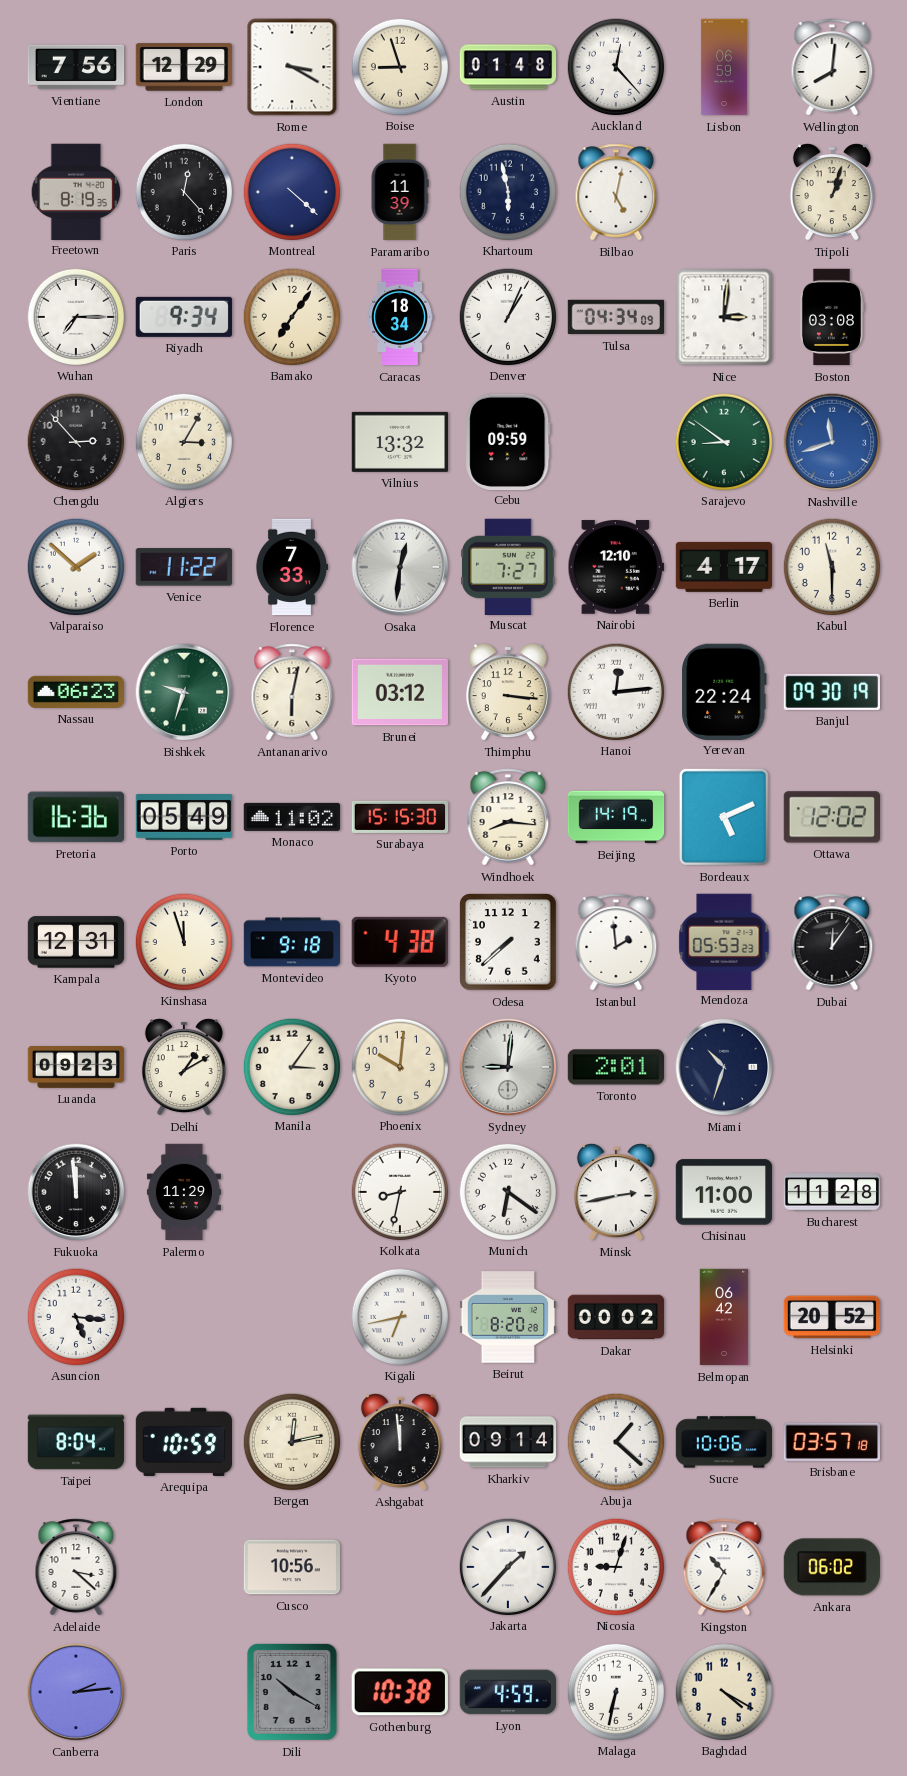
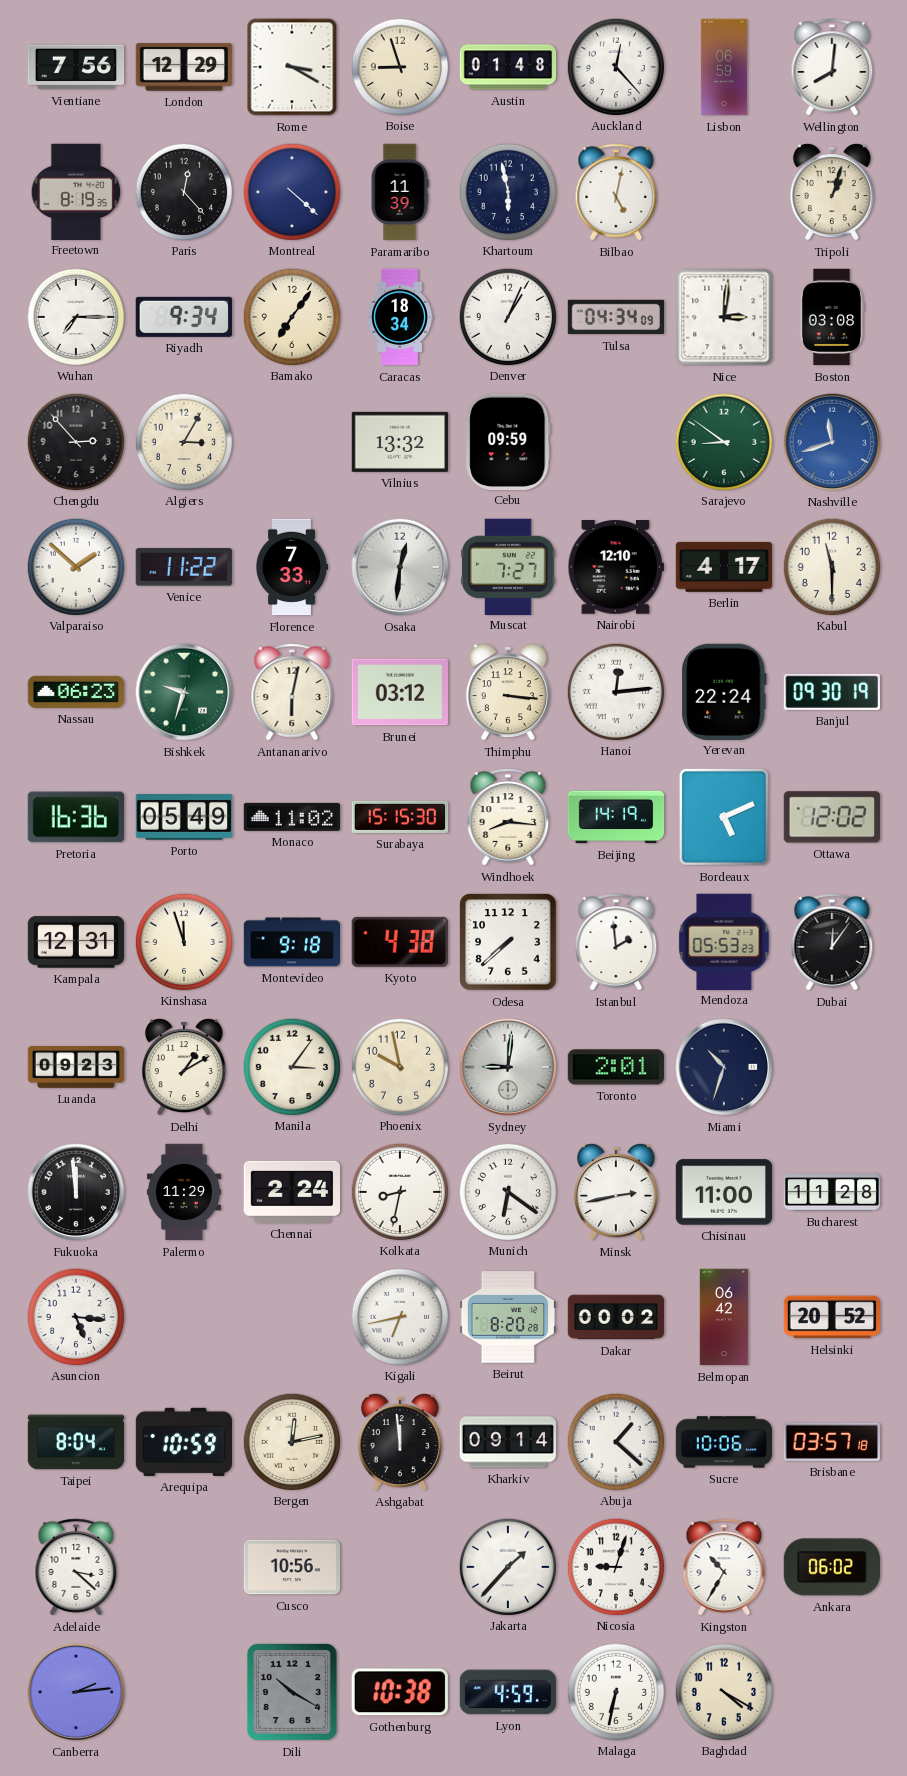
Phoenix: 10:01 -> 9:58
Chennai: none -> 2:24
